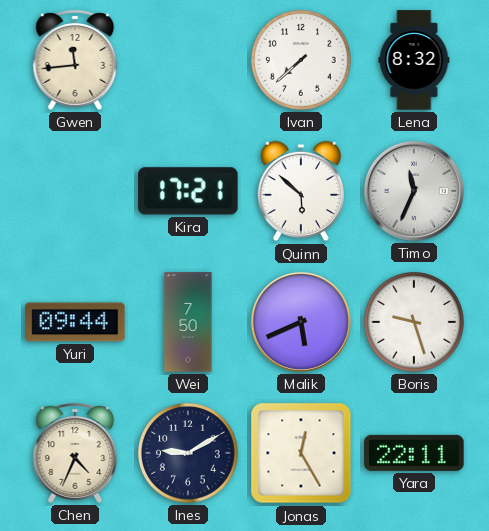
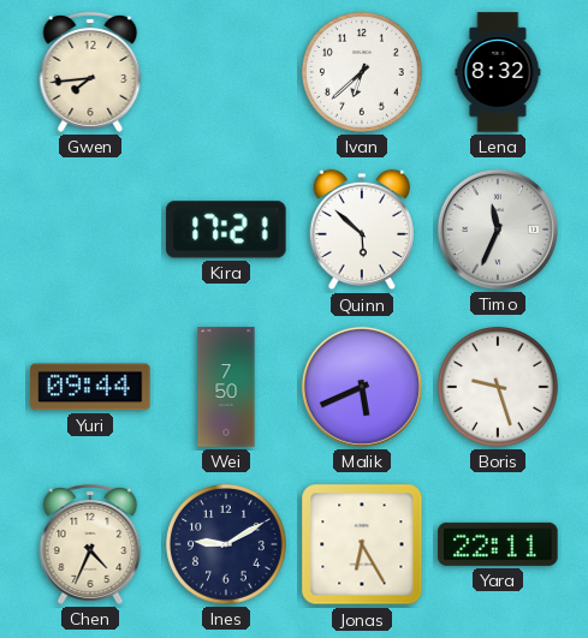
Gwen: 11:44 -> 7:44
Ivan: 7:38 -> 6:38
Jonas: 12:25 -> 6:25
